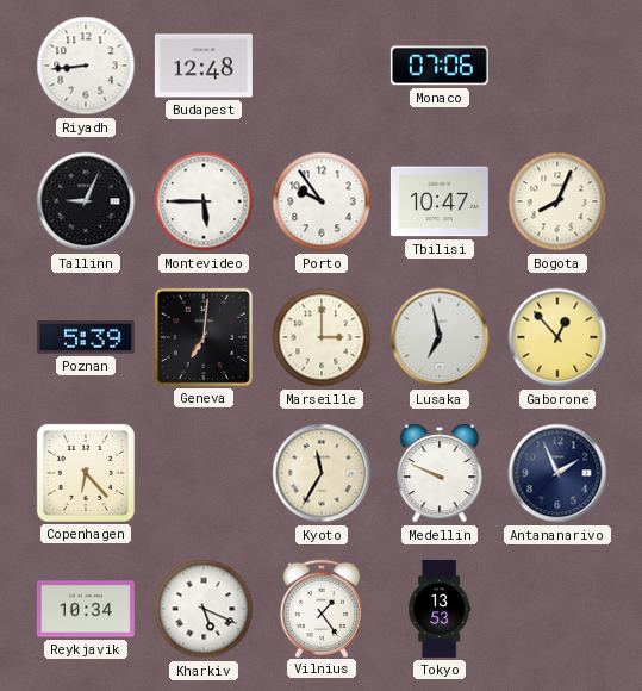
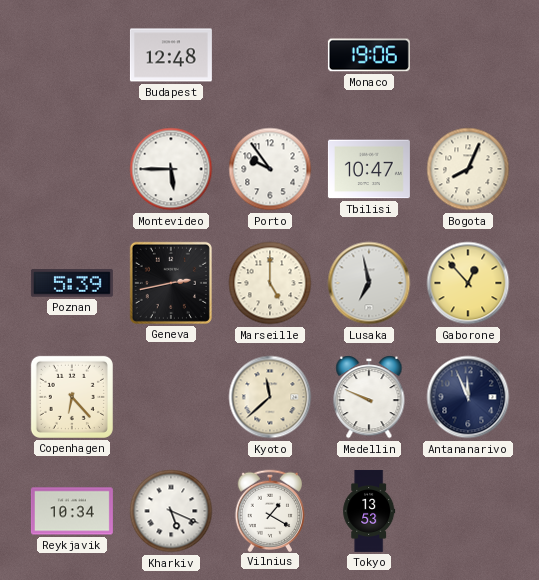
Riyadh: 8:44 -> none
Monaco: 07:06 -> 19:06
Tallinn: 9:04 -> none
Geneva: 7:01 -> 2:43
Marseille: 3:00 -> 5:00
Kyoto: 11:35 -> 11:38
Antananarivo: 1:56 -> 11:56
Vilnius: 1:24 -> 1:20
